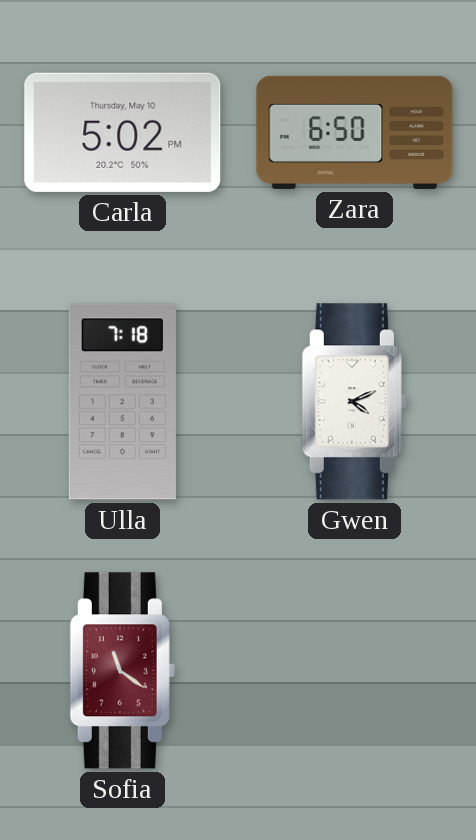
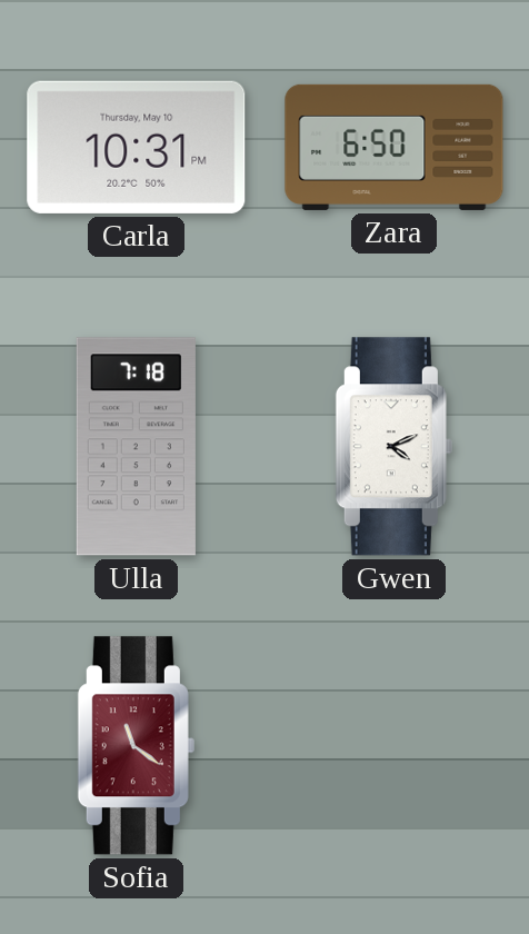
Carla: 5:02 -> 10:31
